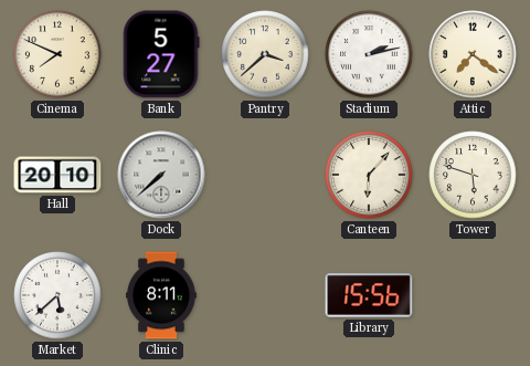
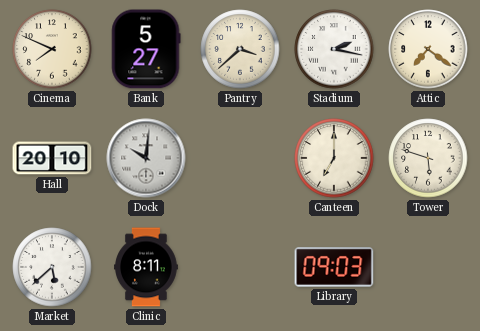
Stadium: 2:13 -> 2:17
Dock: 7:38 -> 10:01
Canteen: 6:07 -> 7:00
Library: 15:56 -> 09:03
